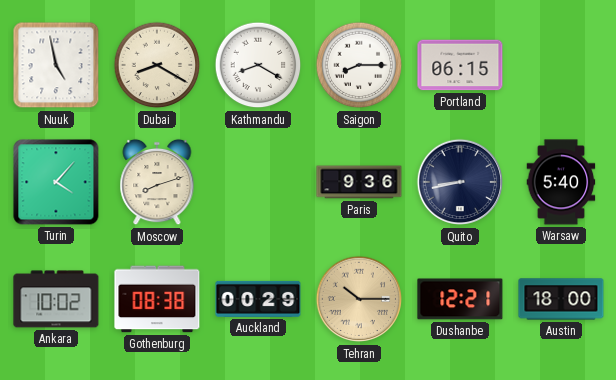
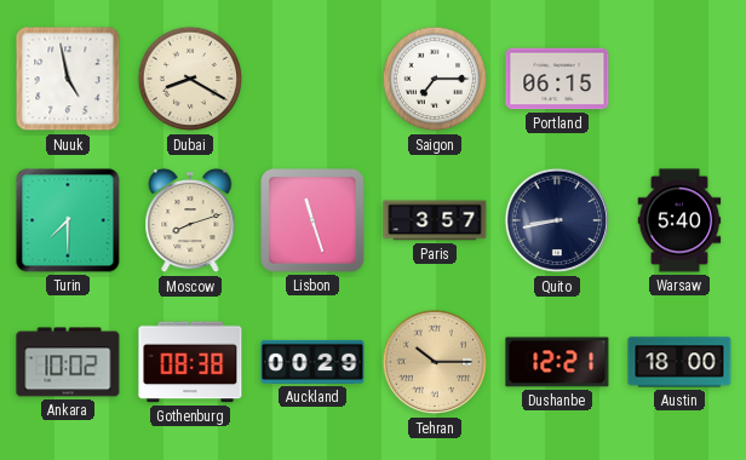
Kathmandu: 8:20 -> none
Saigon: 8:15 -> 7:15
Turin: 4:07 -> 7:30
Lisbon: none -> 11:27
Paris: 9:36 -> 3:57
